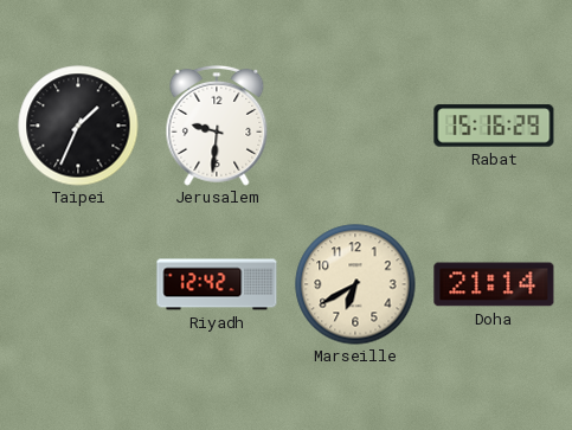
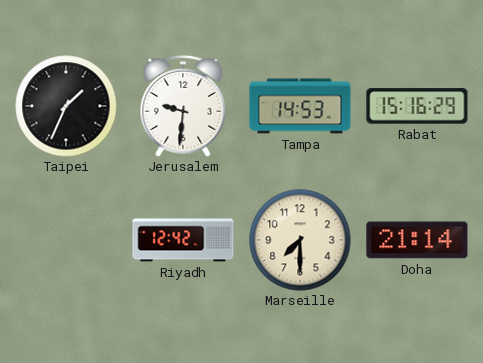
Tampa: none -> 14:53
Marseille: 6:40 -> 7:30
